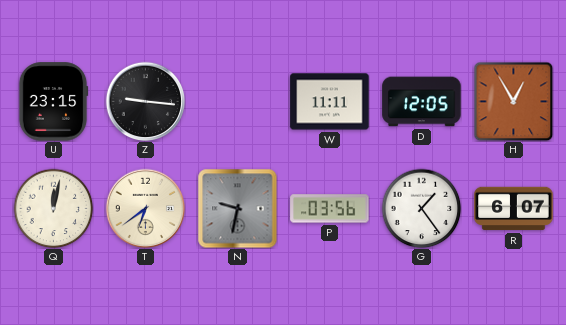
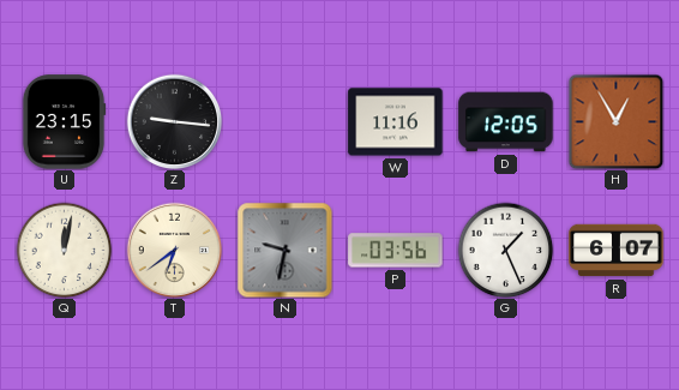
W: 11:11 -> 11:16
G: 1:24 -> 1:26
